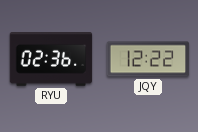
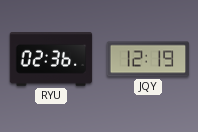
JQY: 12:22 -> 12:19
